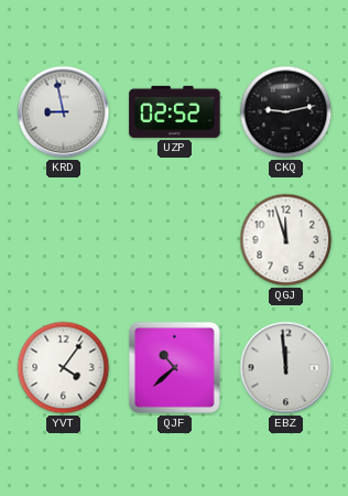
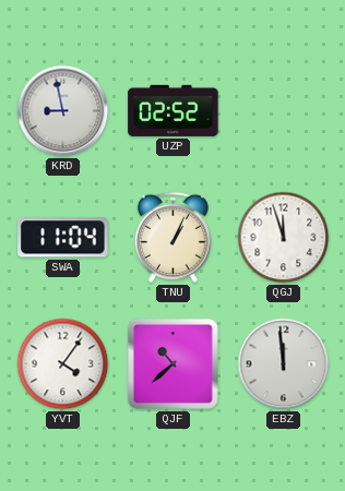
CKQ: 9:13 -> none
SWA: none -> 11:04
TNU: none -> 1:04
